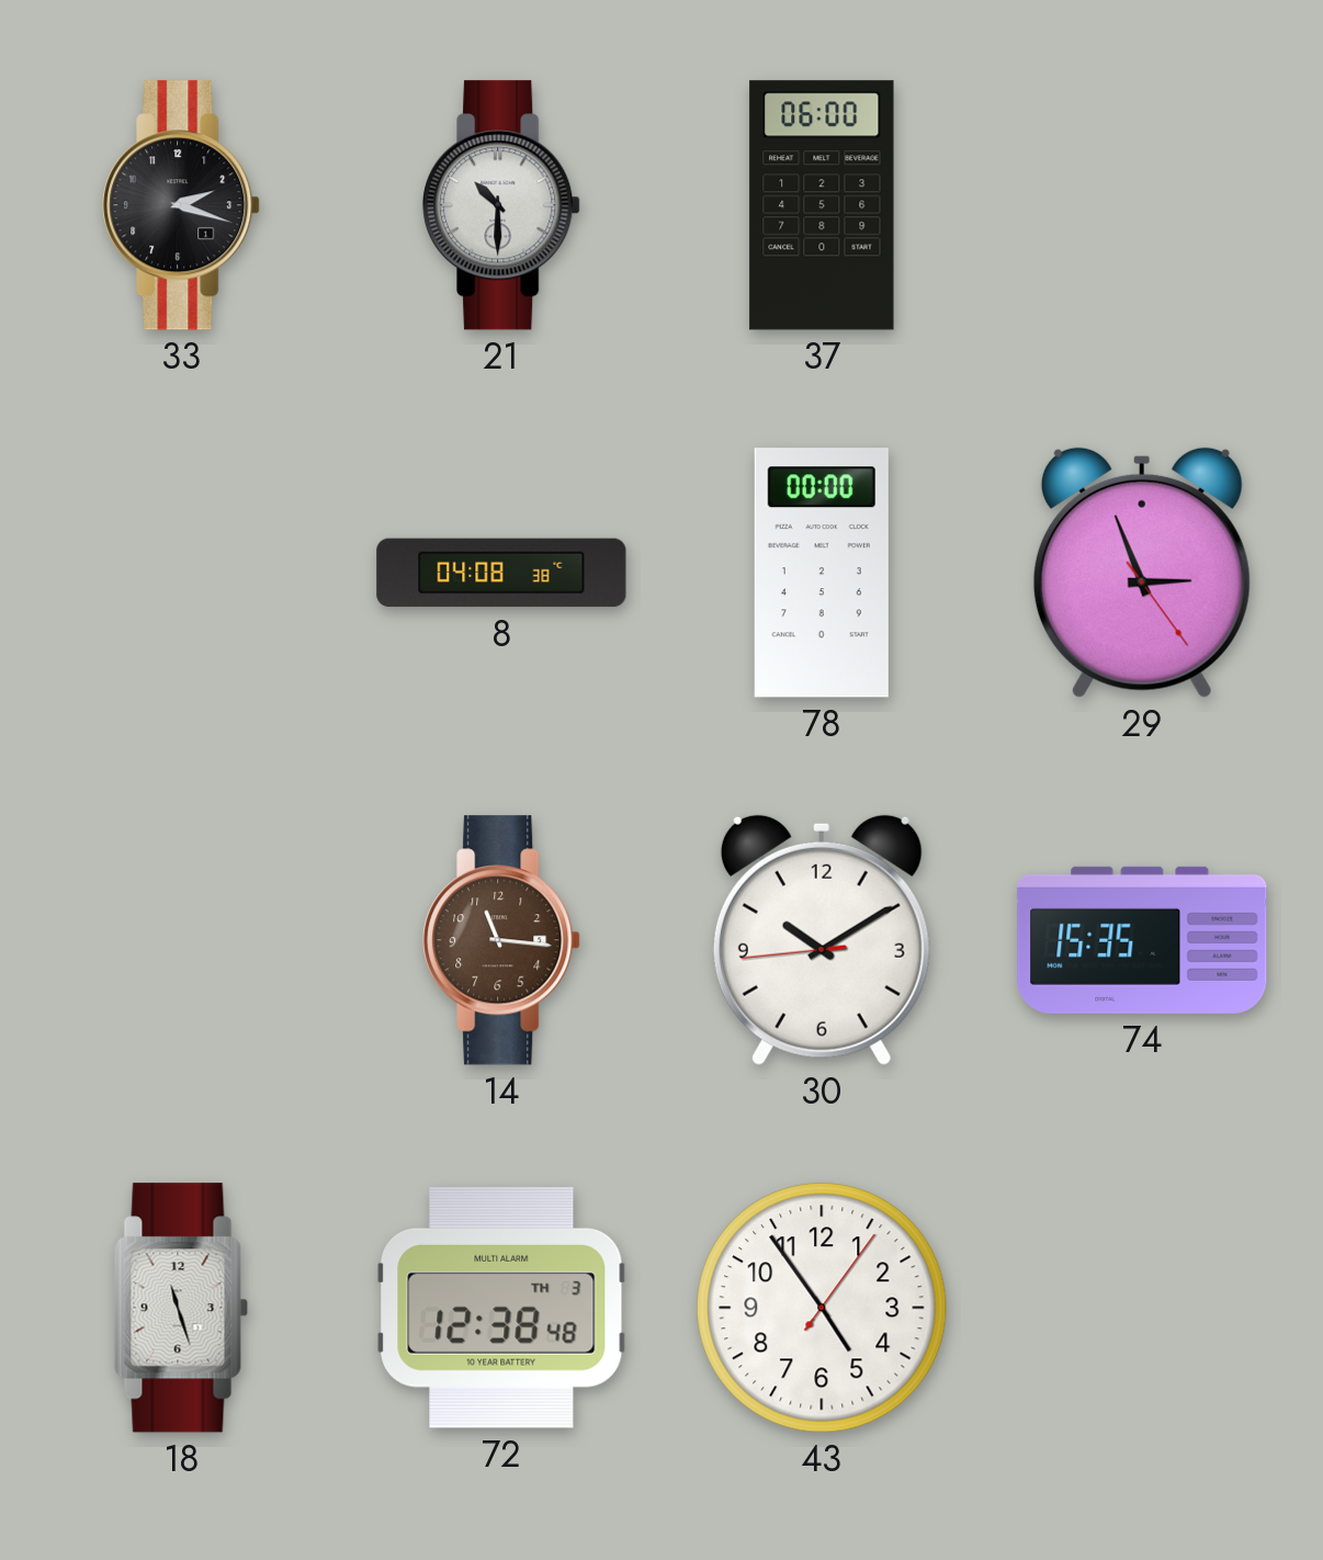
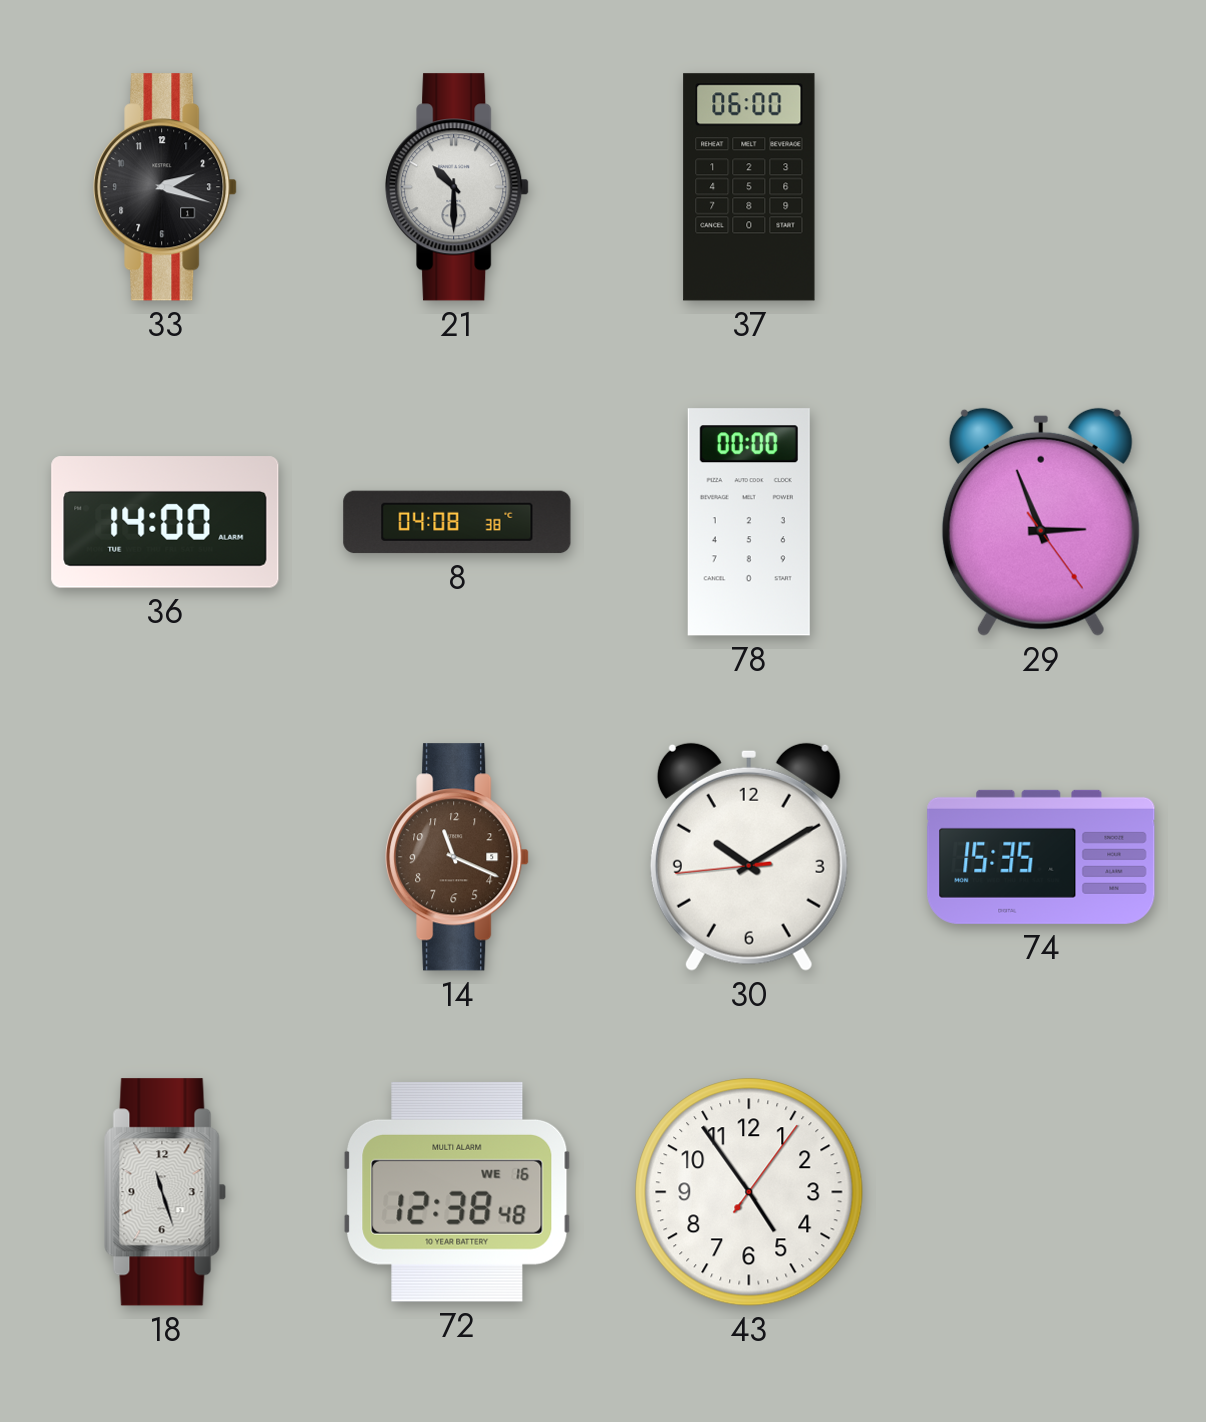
36: none -> 14:00
14: 11:16 -> 11:19
72 date: TH 3 -> WE 16
